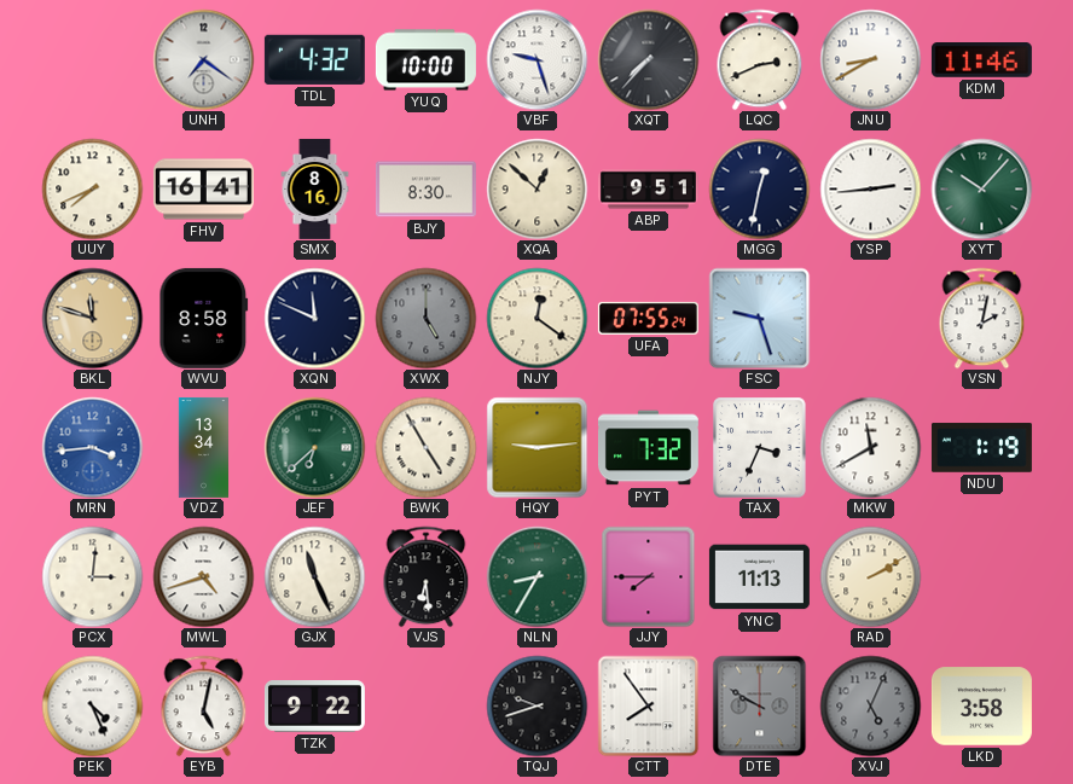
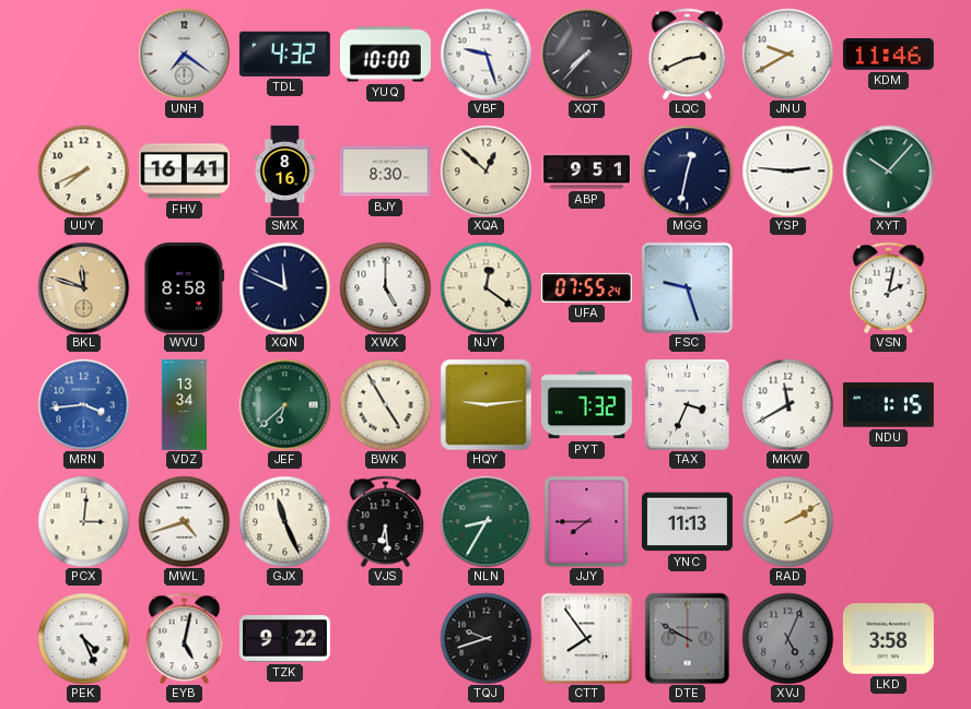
JNU: 8:40 -> 9:40
YSP: 2:44 -> 2:46
XWX dial: grey -> white
NDU: 1:19 -> 1:15
